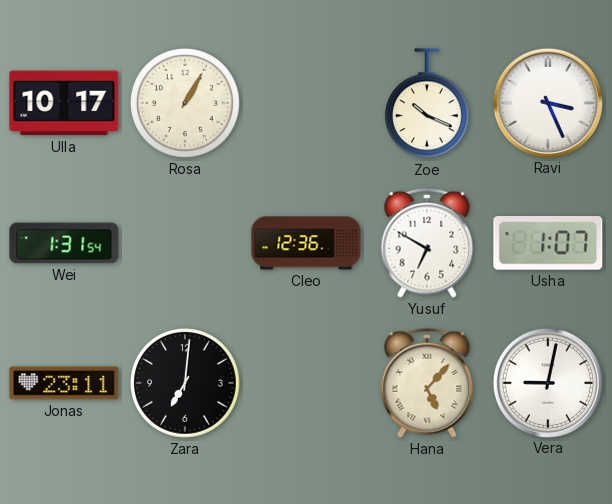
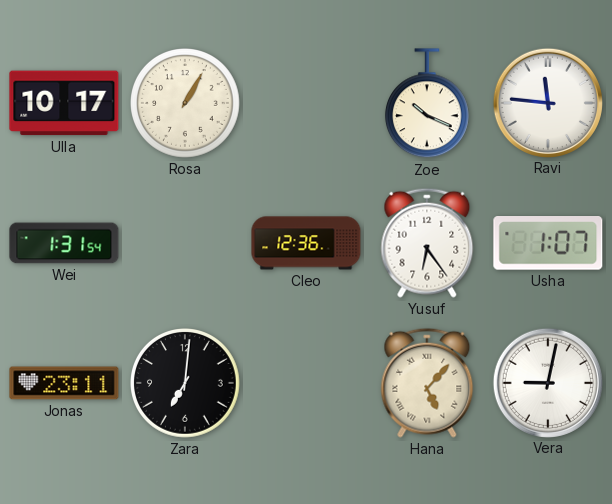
Ravi: 3:26 -> 11:46
Yusuf: 6:50 -> 6:24
